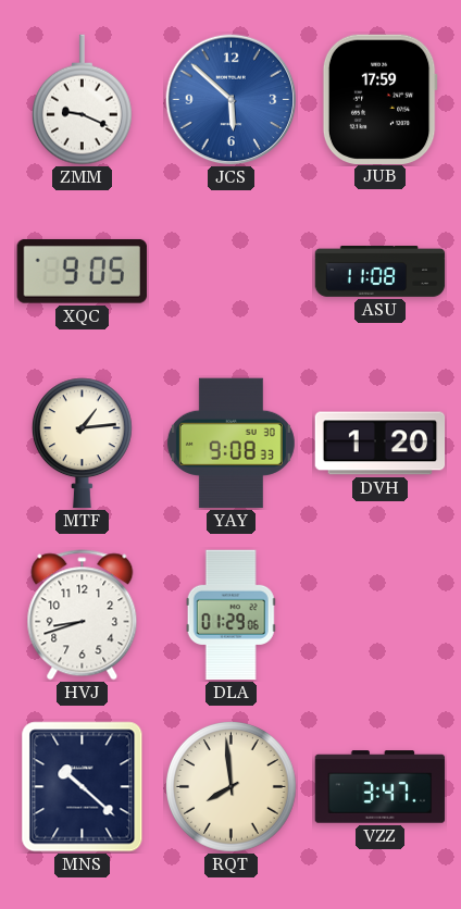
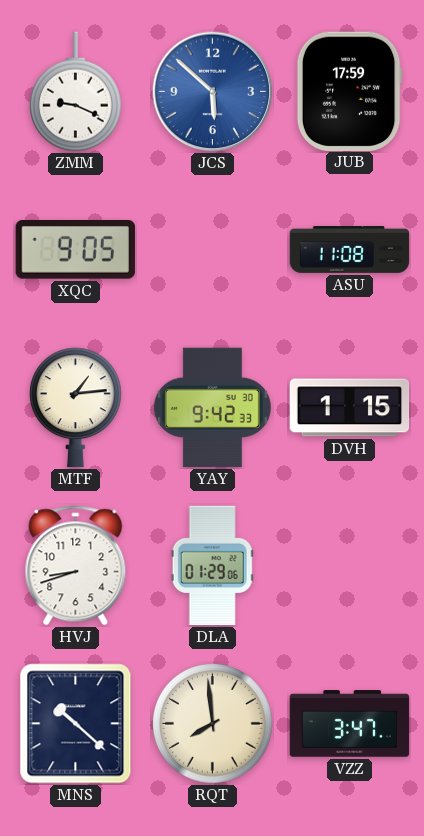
YAY: 9:08 -> 9:42
DVH: 1:20 -> 1:15
